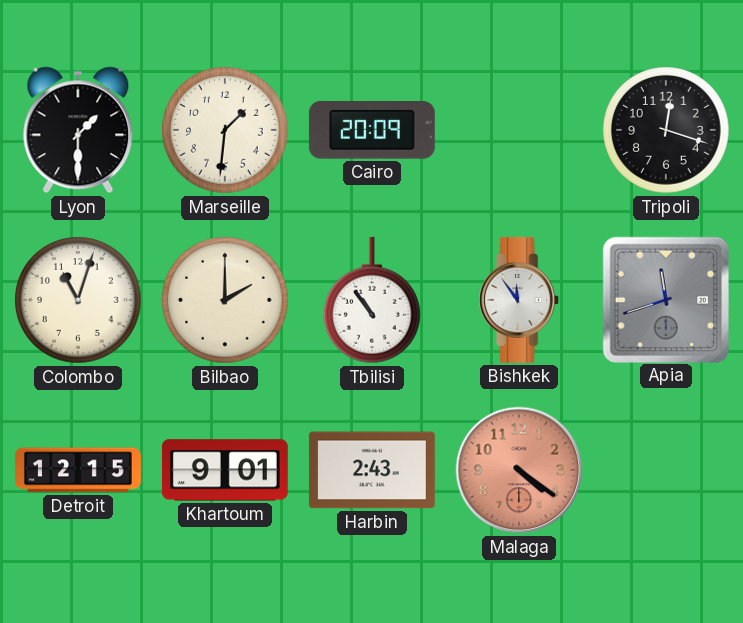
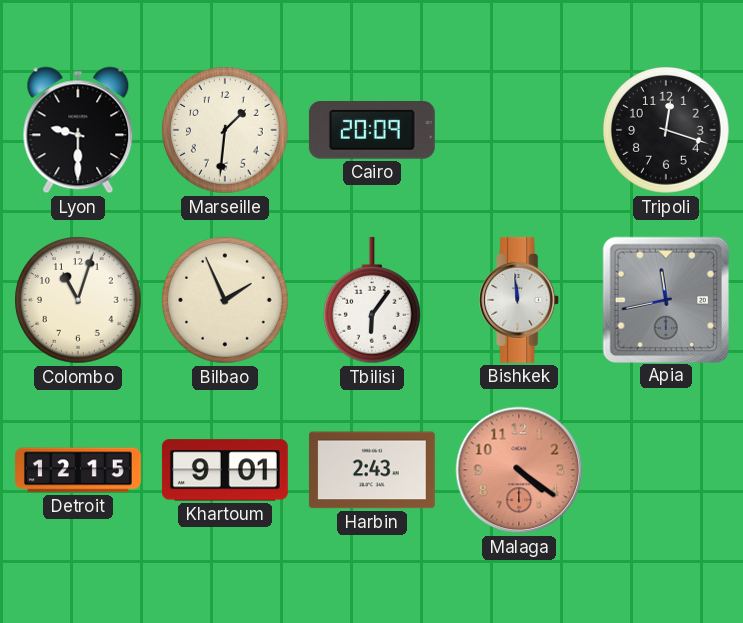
Lyon: 1:30 -> 9:30
Bilbao: 2:00 -> 1:56
Tbilisi: 10:54 -> 6:06
Bishkek: 11:54 -> 11:59
Apia: 11:42 -> 11:43
